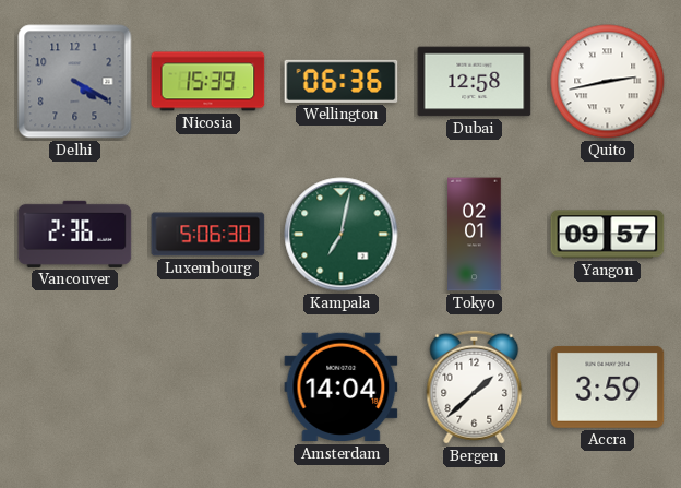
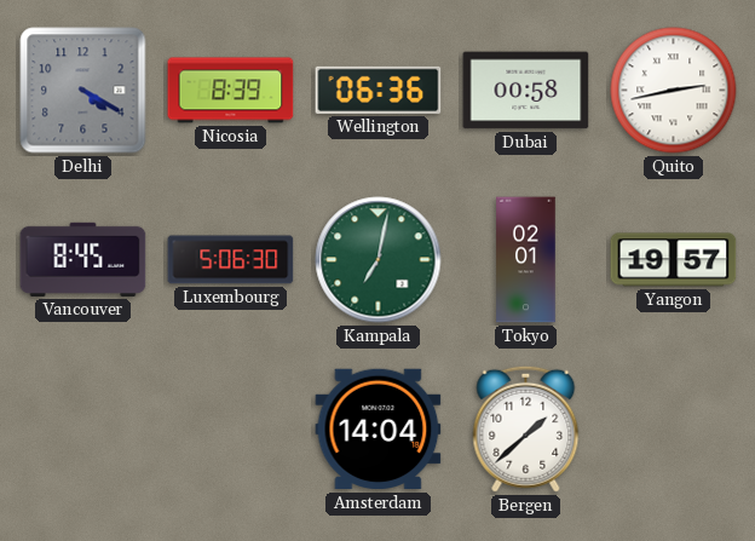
Nicosia: 15:39 -> 8:39
Dubai: 12:58 -> 00:58
Vancouver: 2:36 -> 8:45
Yangon: 09:57 -> 19:57
Accra: 3:59 -> none
